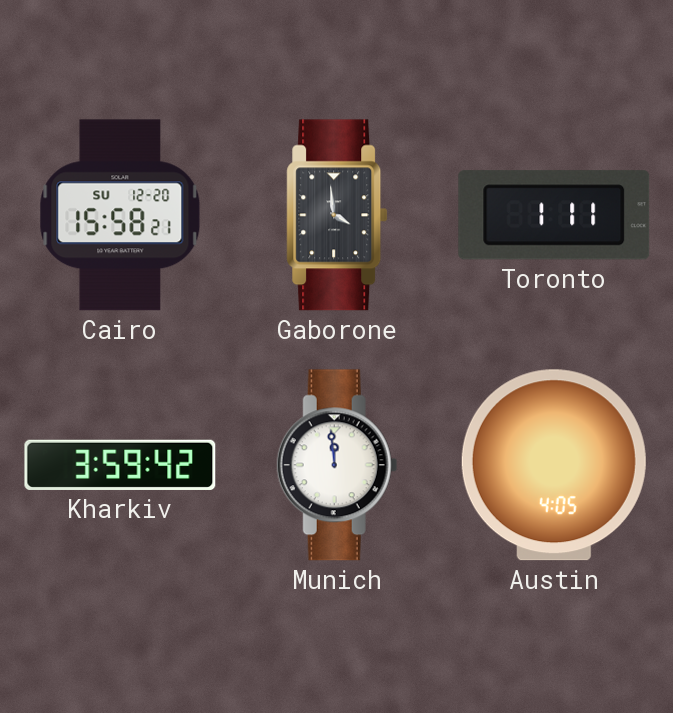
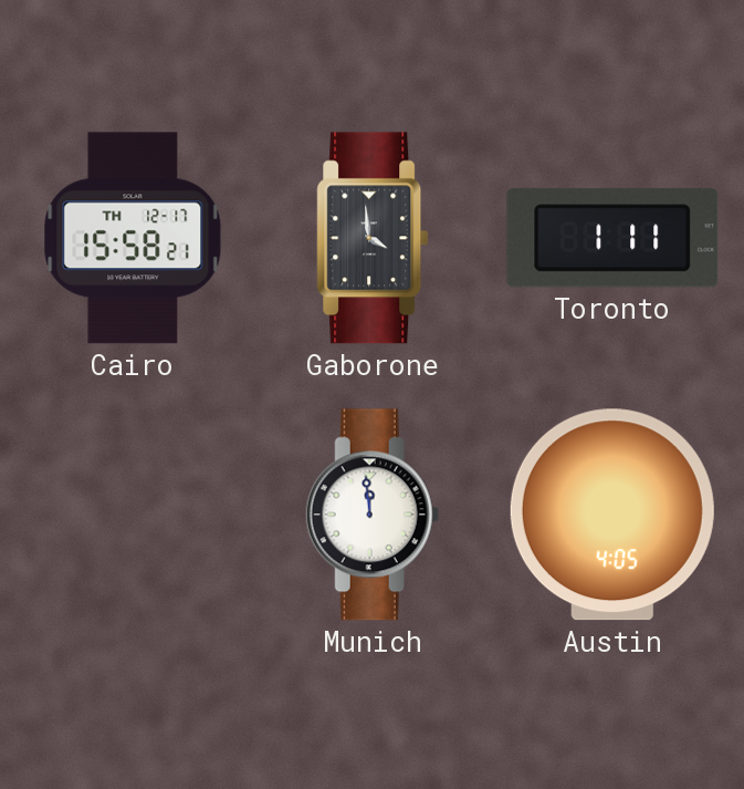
Cairo date: SU 12-20 -> TH 12-17
Kharkiv: 3:59 -> none
